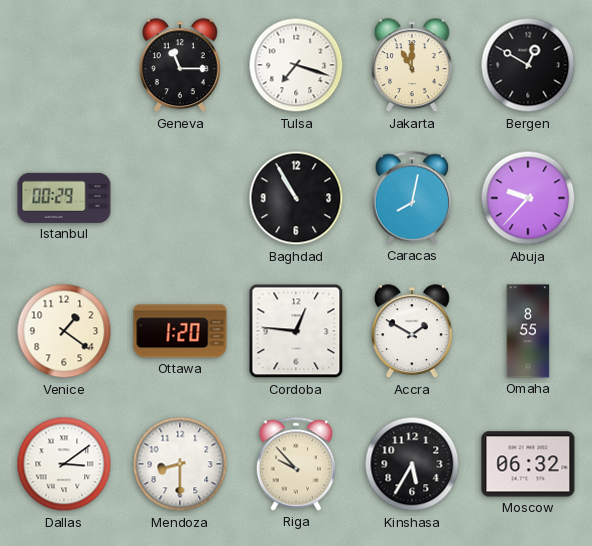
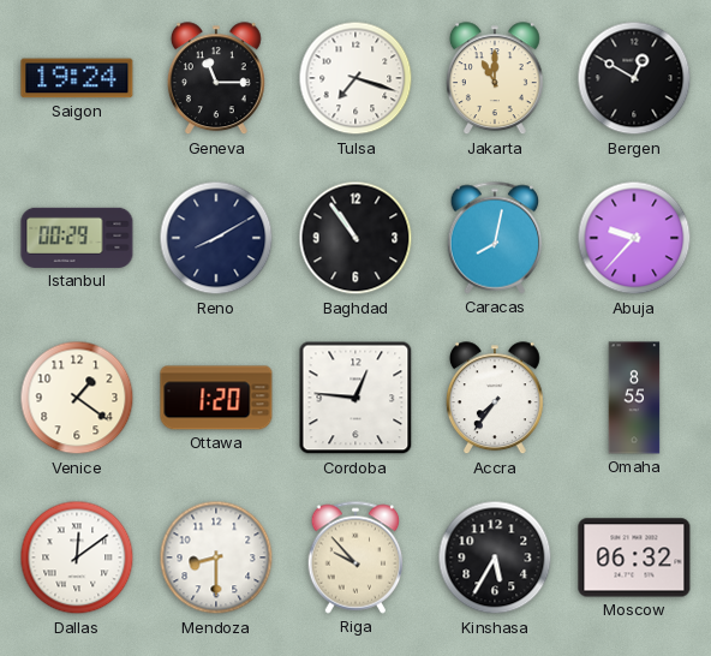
Saigon: none -> 19:24
Reno: none -> 8:10
Baghdad: 10:55 -> 10:54
Accra: 1:50 -> 7:36
Dallas: 3:09 -> 12:09
